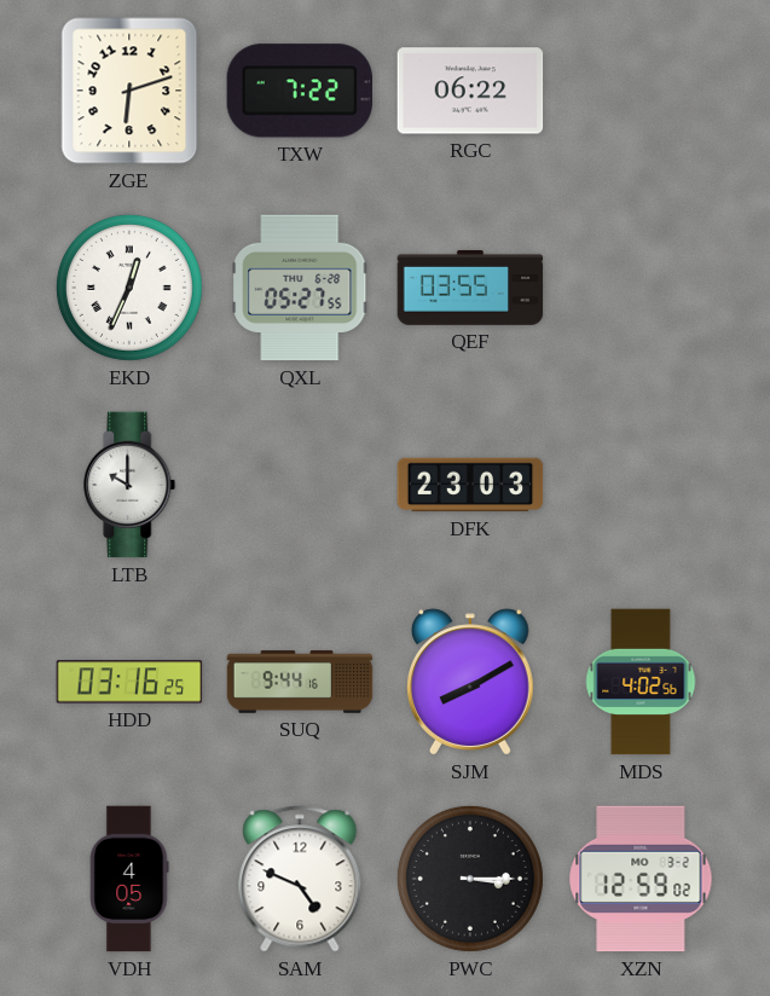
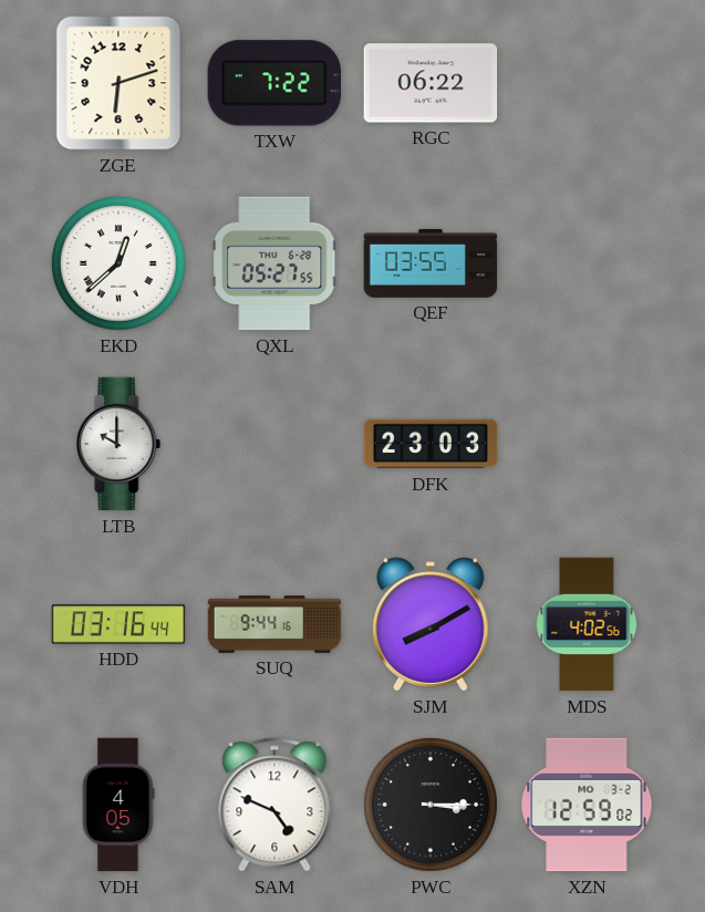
EKD: 12:34 -> 12:38
HDD: 03:16:25 -> 03:16:44
